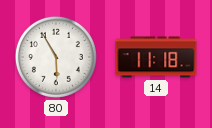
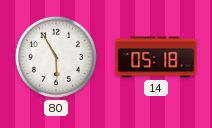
14: 11:18 -> 05:18
